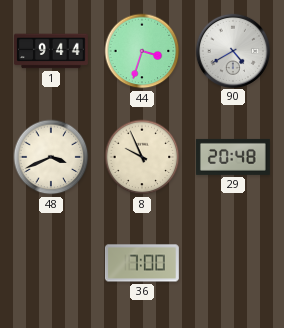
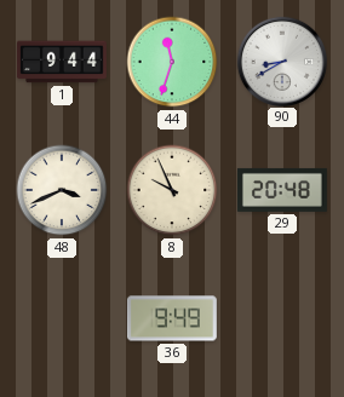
44: 3:33 -> 11:33
90: 4:40 -> 8:40
36: 7:00 -> 9:49
